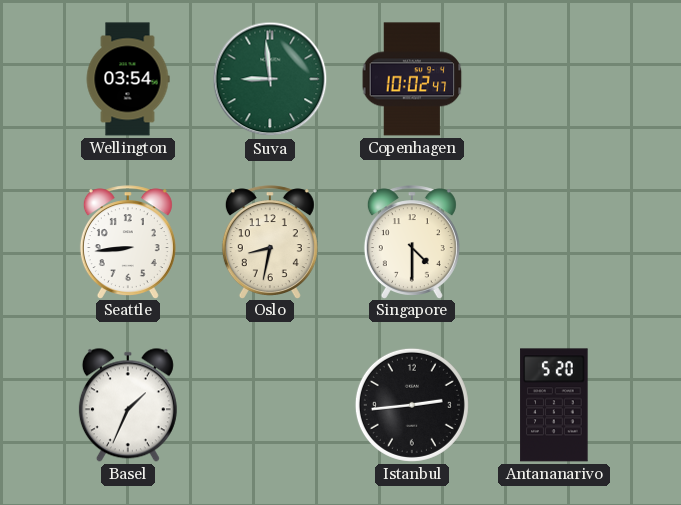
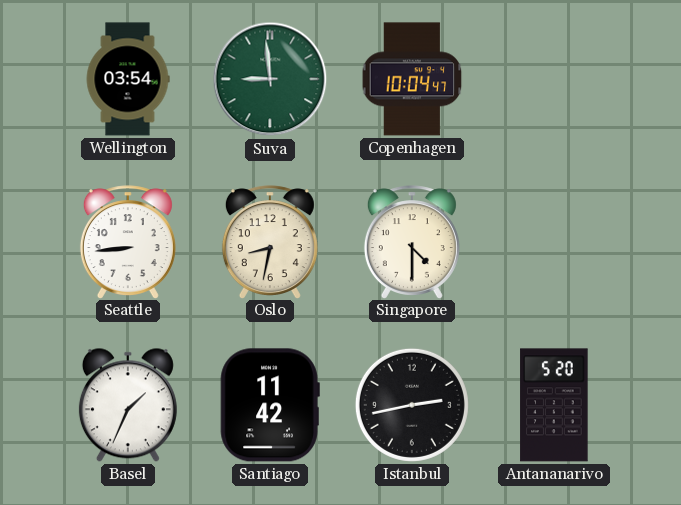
Copenhagen: 10:02 -> 10:04
Santiago: none -> 11:42
Istanbul: 2:44 -> 2:43
